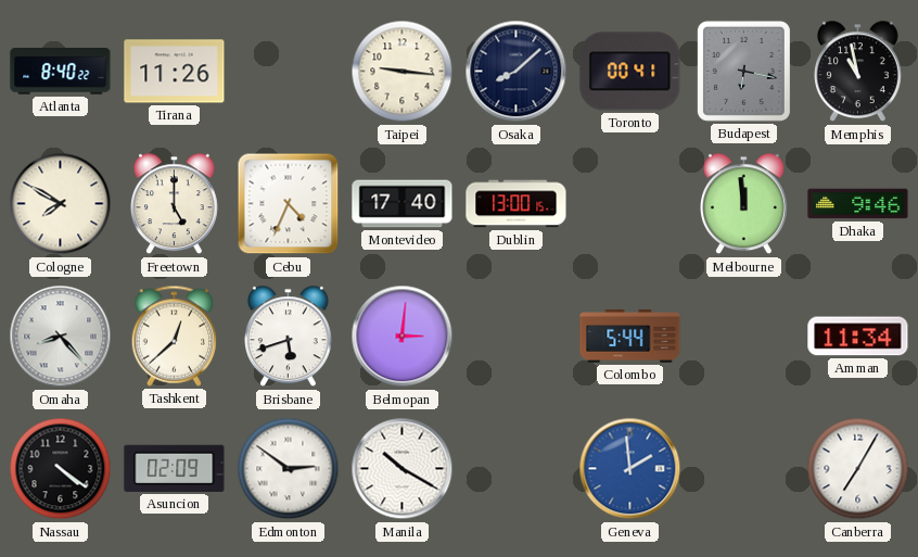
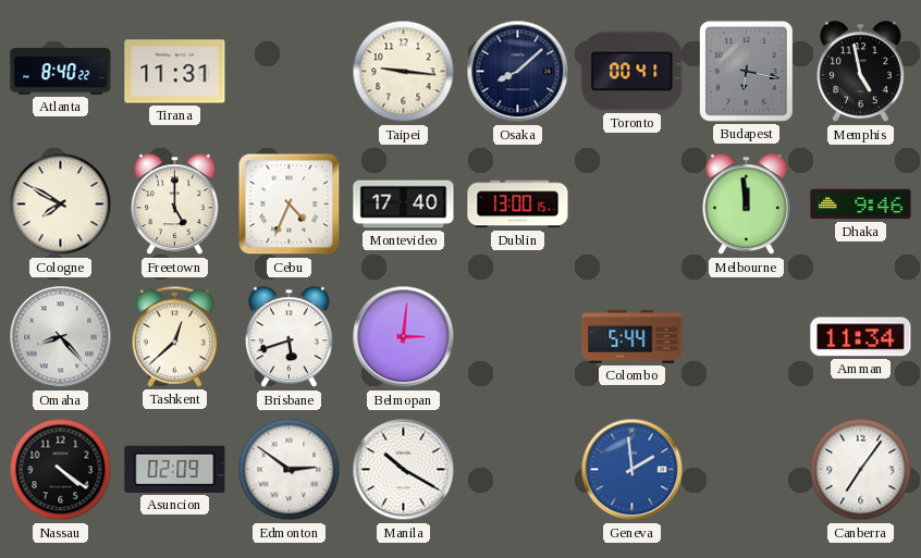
Tirana: 11:26 -> 11:31
Memphis: 10:58 -> 4:58
Canberra: 7:05 -> 7:06
